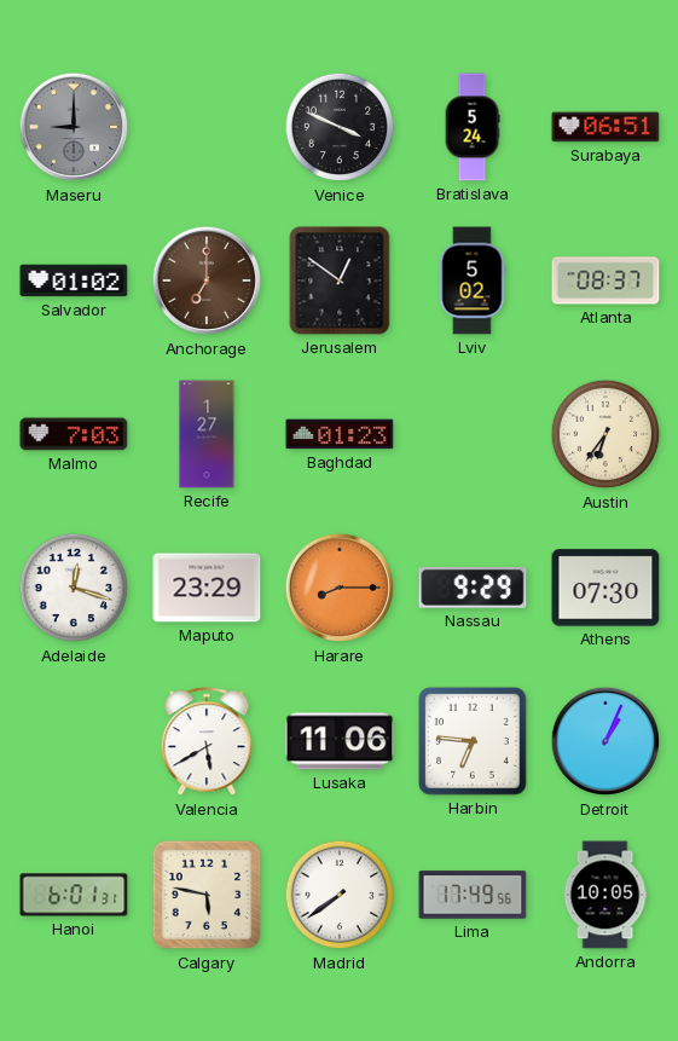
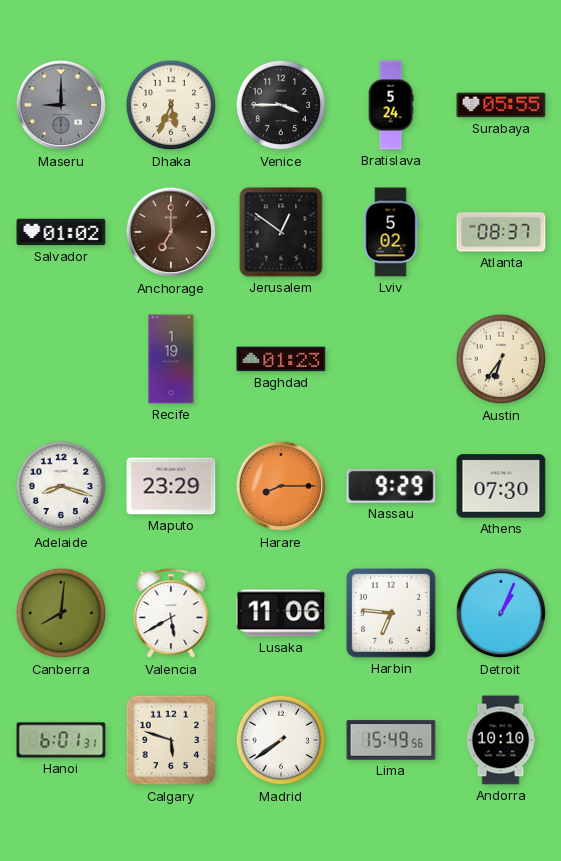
Dhaka: none -> 5:34
Venice: 3:49 -> 3:45
Surabaya: 06:51 -> 05:55
Malmo: 7:03 -> none
Recife: 1:27 -> 1:19
Adelaide: 12:18 -> 8:18
Canberra: none -> 8:01
Calgary: 5:47 -> 5:48
Lima: 17:49 -> 15:49
Andorra: 10:05 -> 10:10
